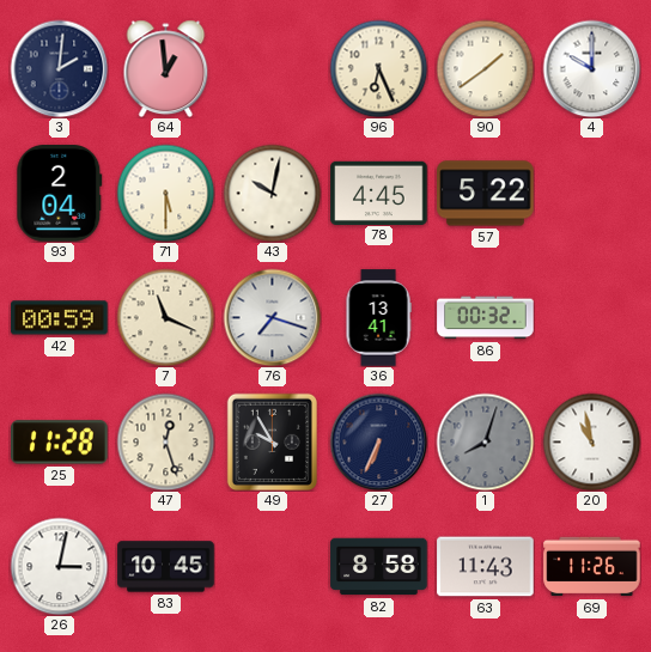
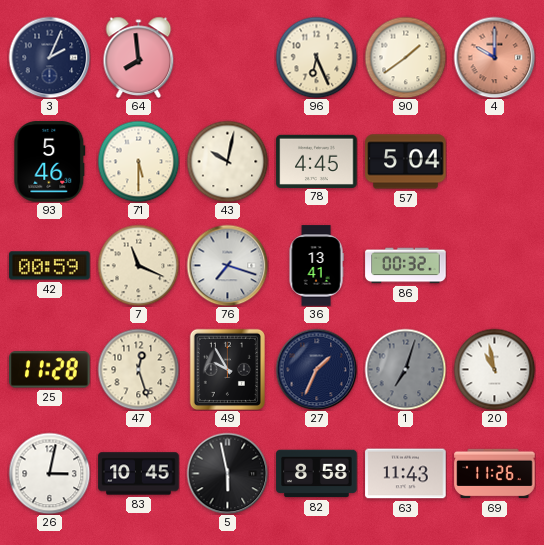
3: 2:01 -> 2:04
64: 12:59 -> 7:59
4 dial: white -> salmon
93: 2:04 -> 5:46
57: 5:22 -> 5:04
27: 6:34 -> 1:34
1: 8:03 -> 7:03
5: none -> 5:58
